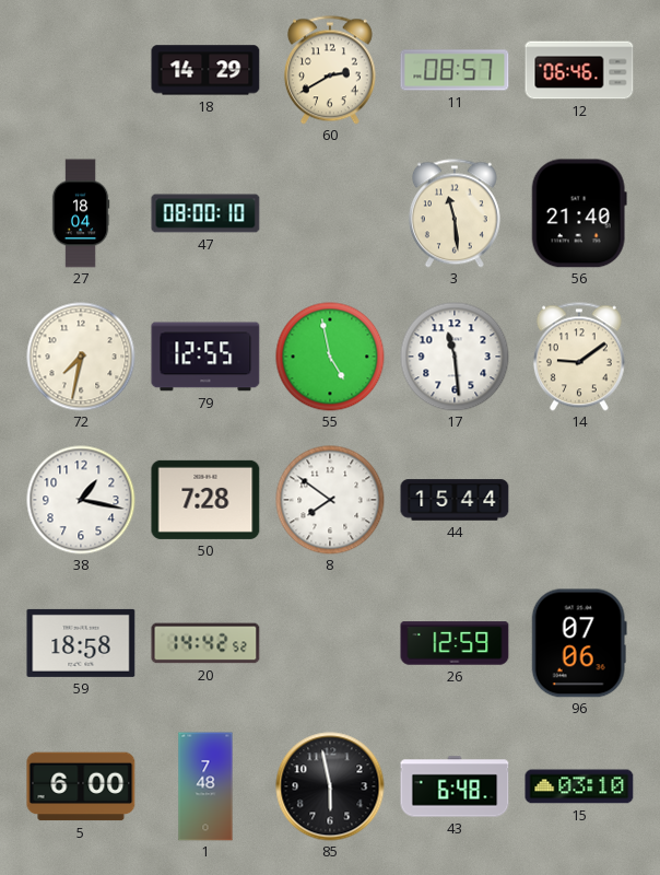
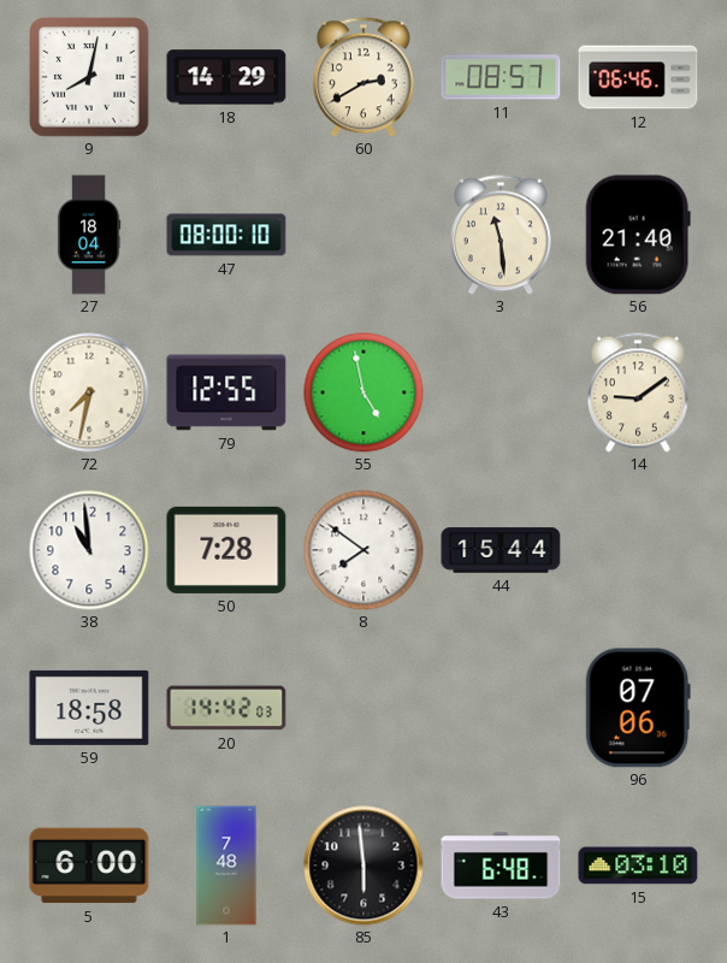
9: none -> 8:02
17: 11:29 -> none
38: 1:17 -> 10:59
20: 14:42:52 -> 14:42:03
26: 12:59 -> none
85: 5:58 -> 5:59
